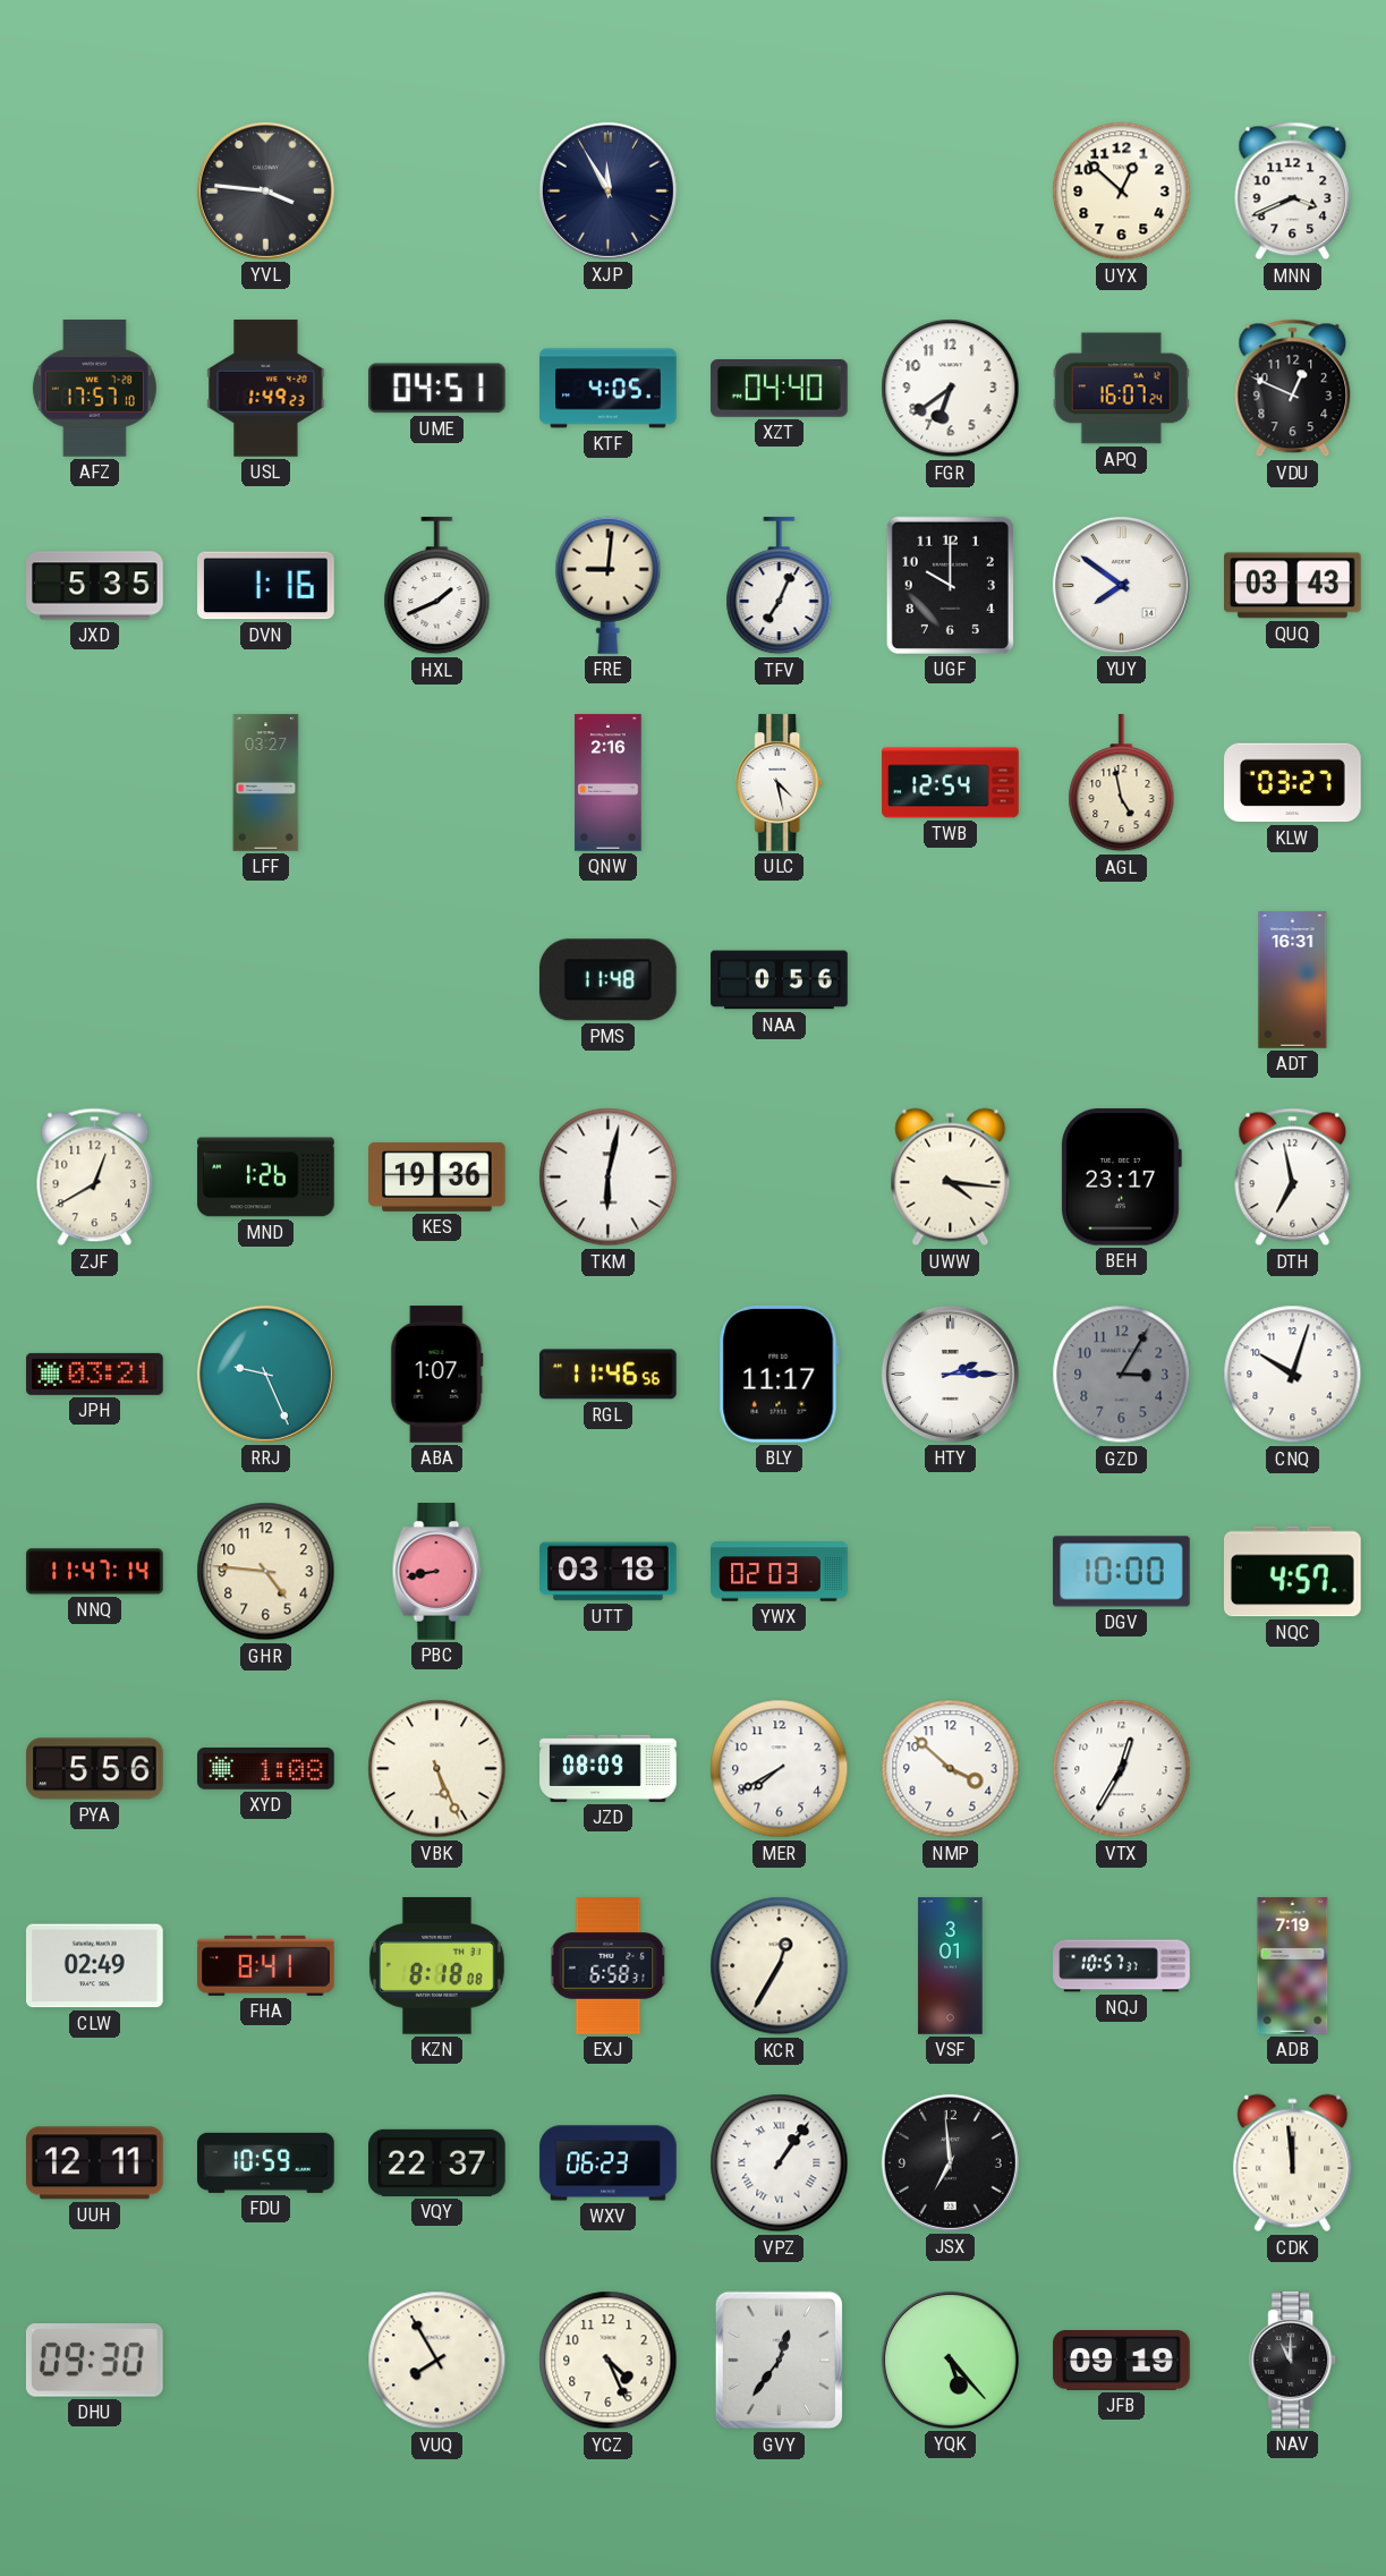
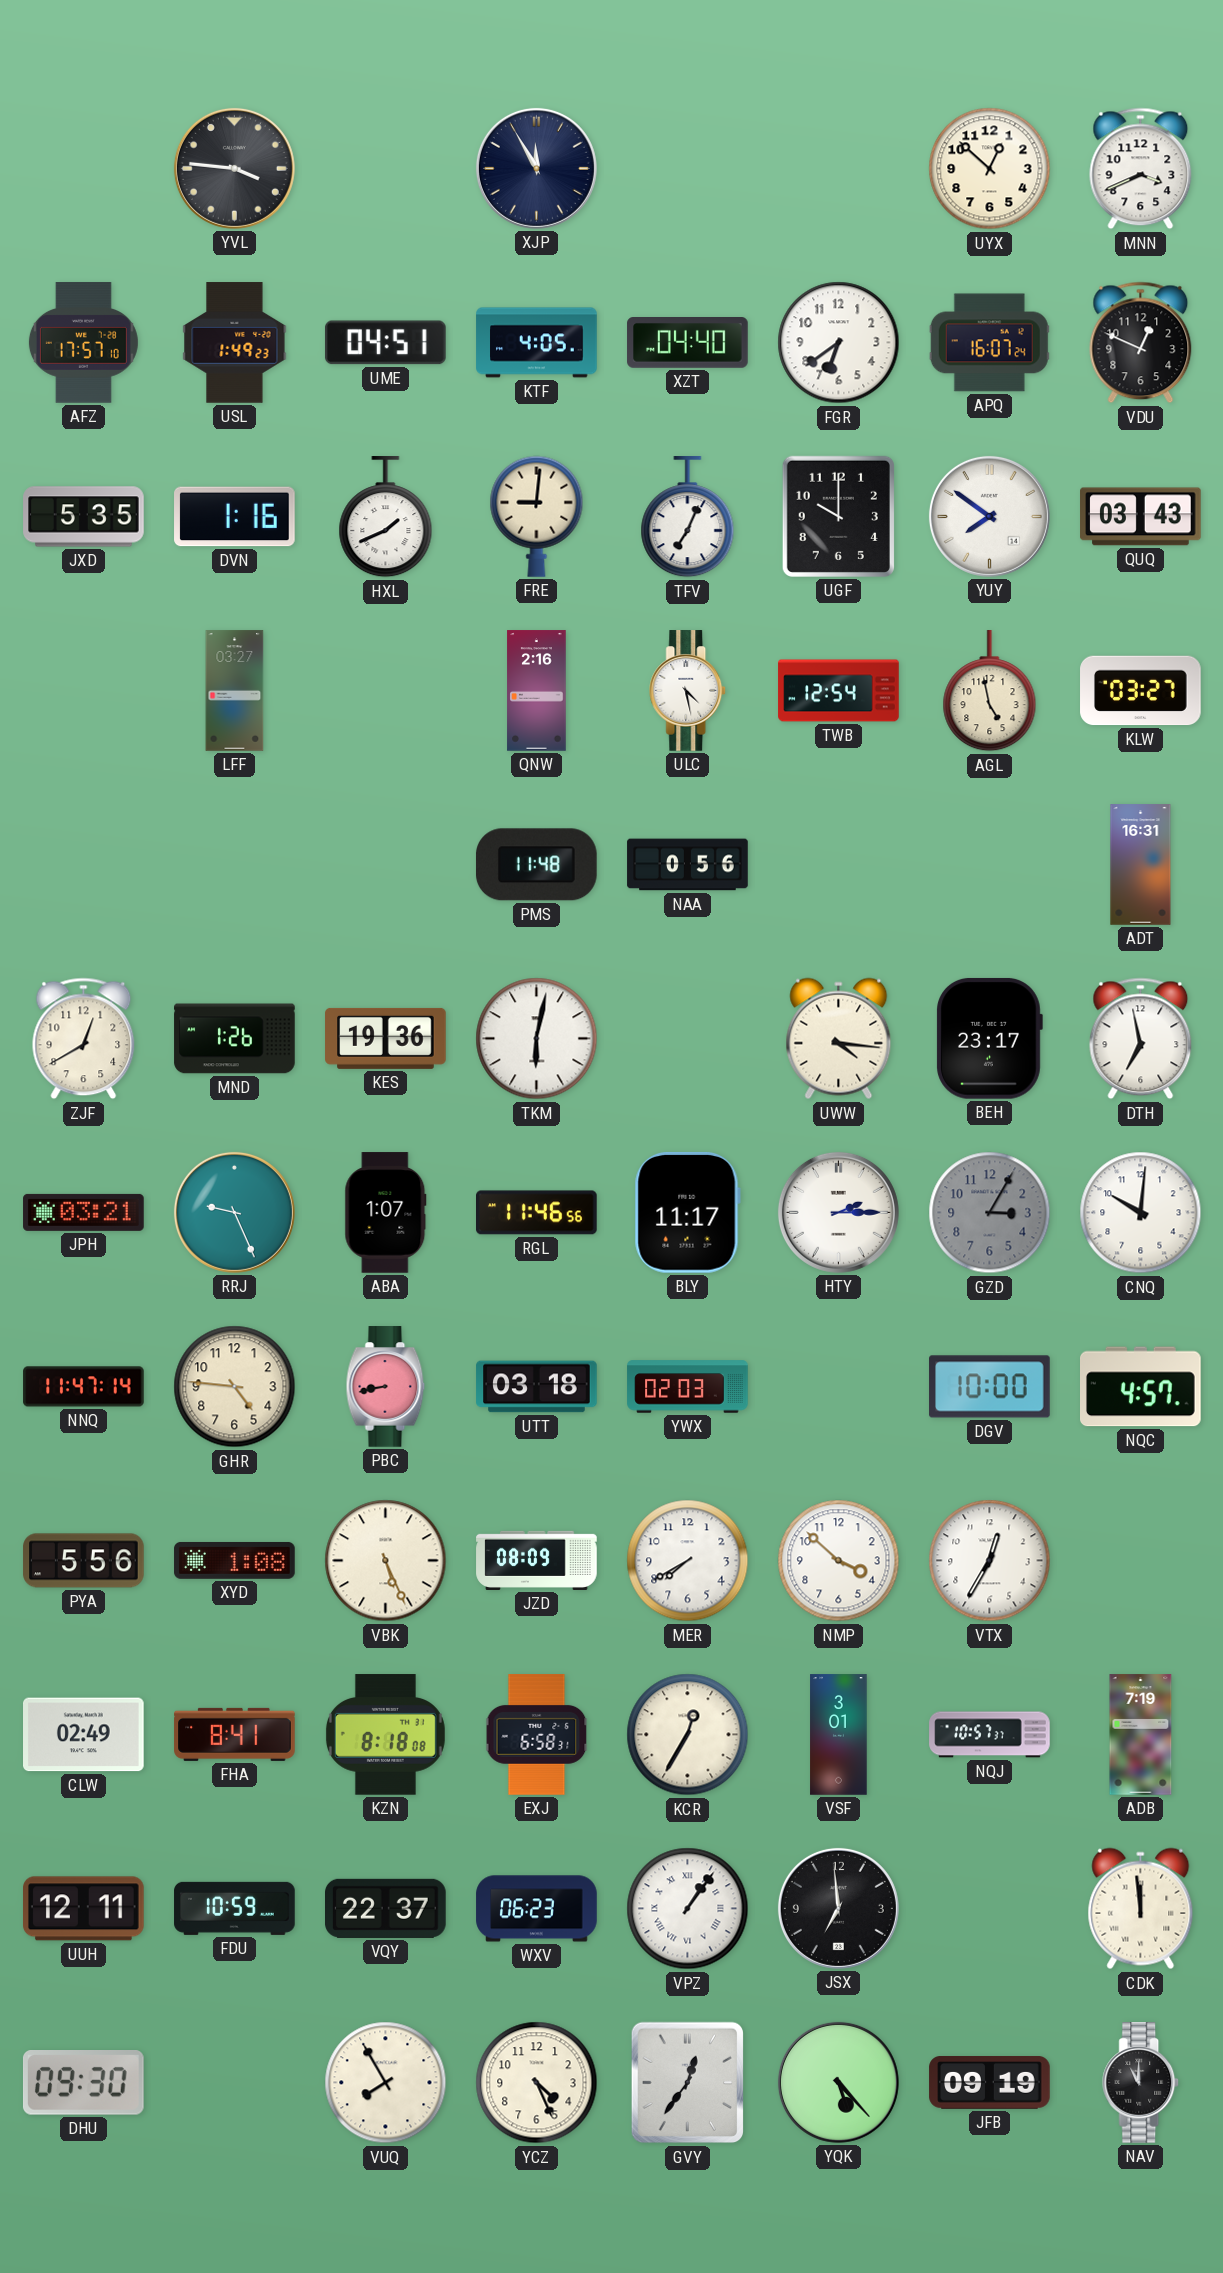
CNQ: 10:03 -> 10:01
